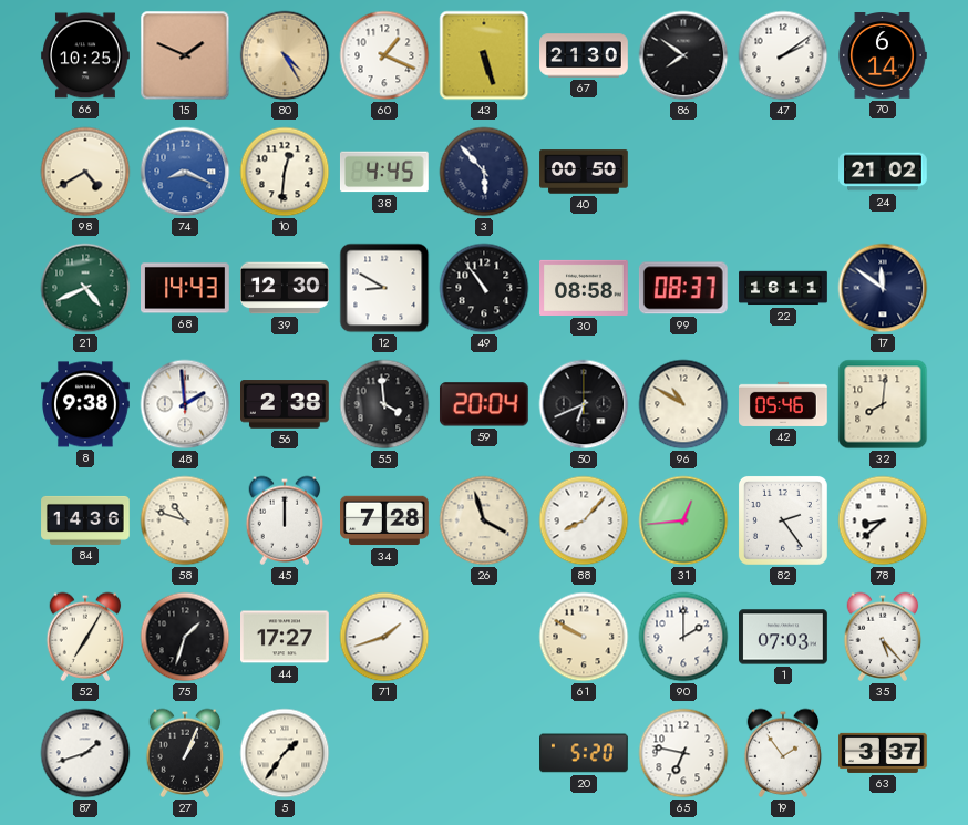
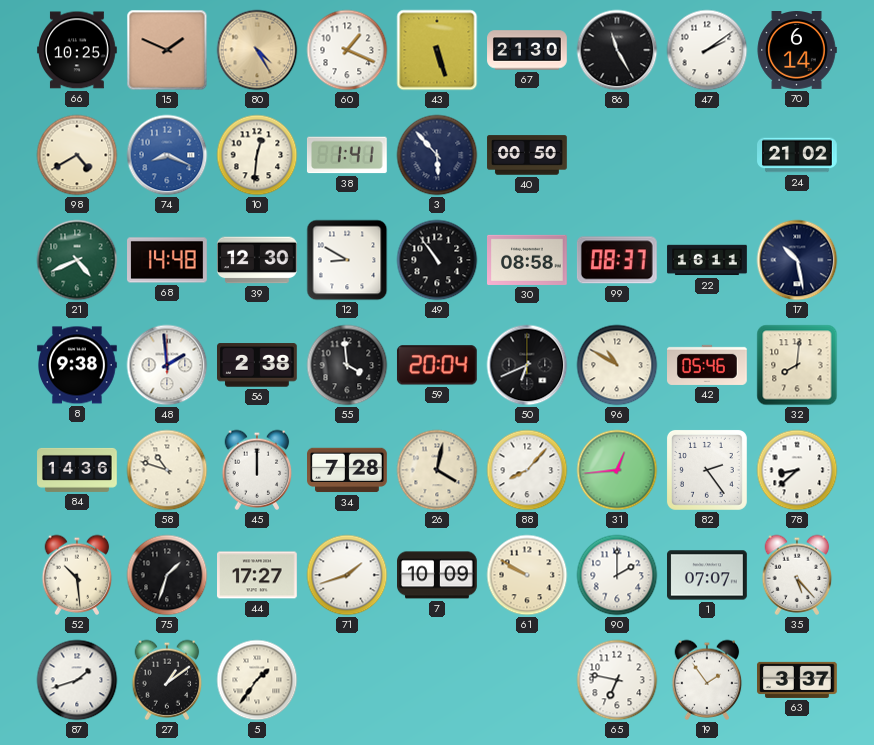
86: 7:51 -> 11:25
38: 4:45 -> 1:41
68: 14:43 -> 14:48
17: 11:51 -> 10:28
26: 3:57 -> 4:02
52: 7:05 -> 10:29
7: none -> 10:09
1: 07:03 -> 07:07
27: 1:04 -> 1:09
20: 5:20 -> none
